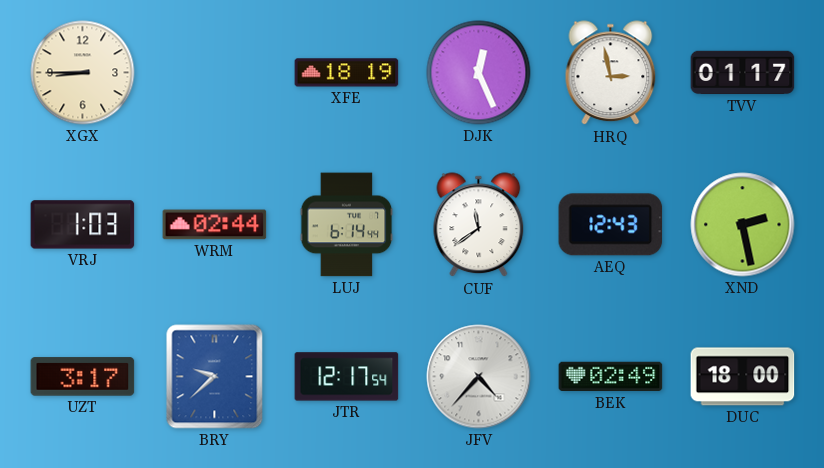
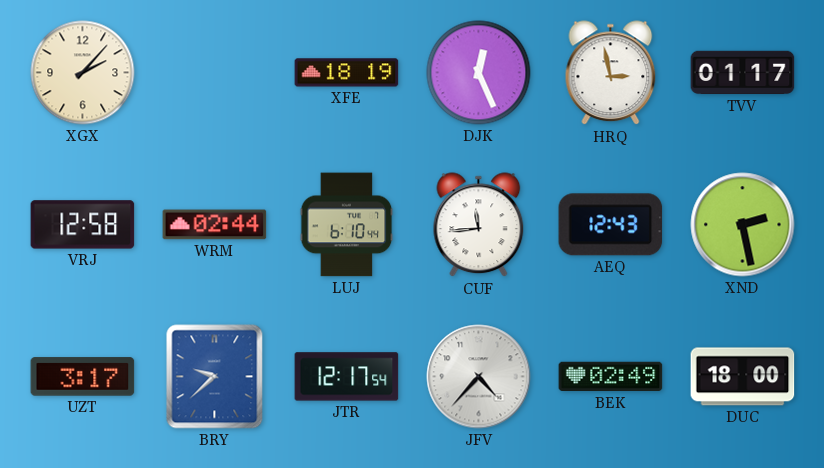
XGX: 8:45 -> 2:07
VRJ: 1:03 -> 12:58
LUJ: 6:14 -> 6:10
CUF: 11:39 -> 11:44
